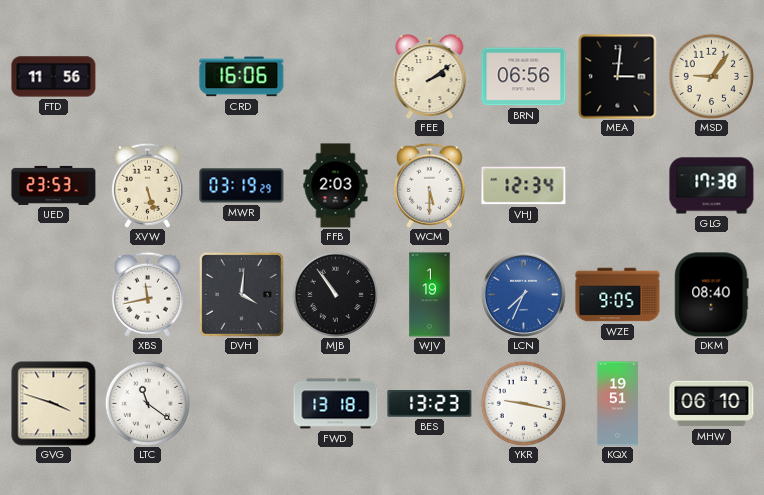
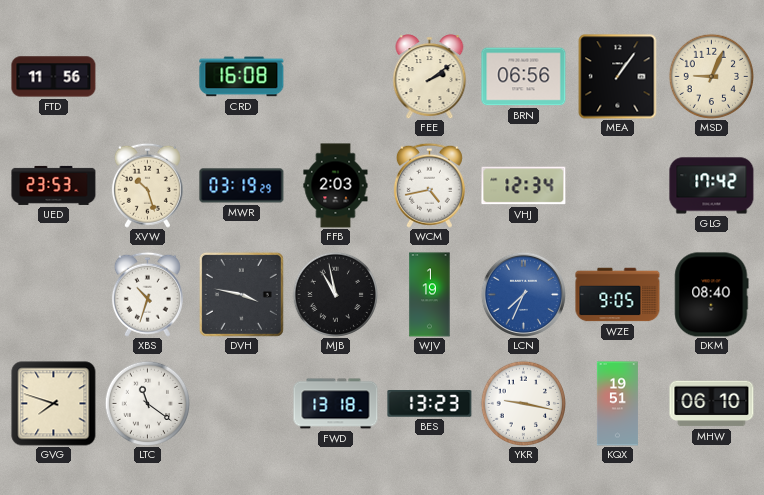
CRD: 16:06 -> 16:08
MEA: 3:01 -> 1:06
MSD: 9:06 -> 9:04
XVW: 5:27 -> 10:27
WCM: 5:30 -> 4:43
GLG: 17:38 -> 17:42
XBS: 11:43 -> 10:33
DVH: 4:01 -> 3:47
MJB: 10:54 -> 10:58
GVG: 3:48 -> 7:48
